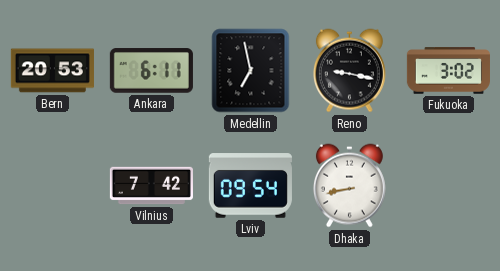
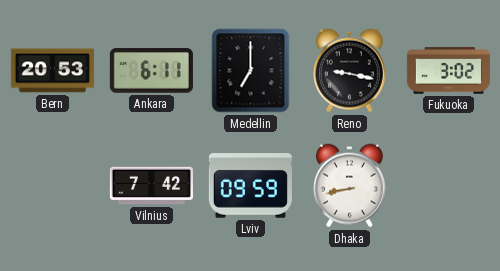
Medellin: 6:58 -> 7:00
Lviv: 09:54 -> 09:59
